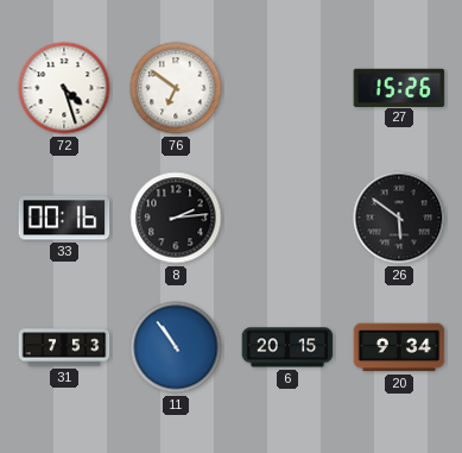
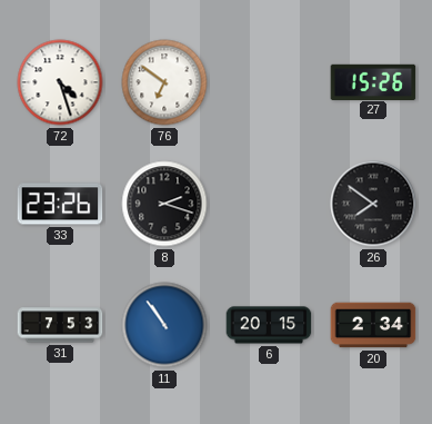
33: 00:16 -> 23:26
8: 2:14 -> 2:18
26: 5:51 -> 7:51
20: 9:34 -> 2:34
